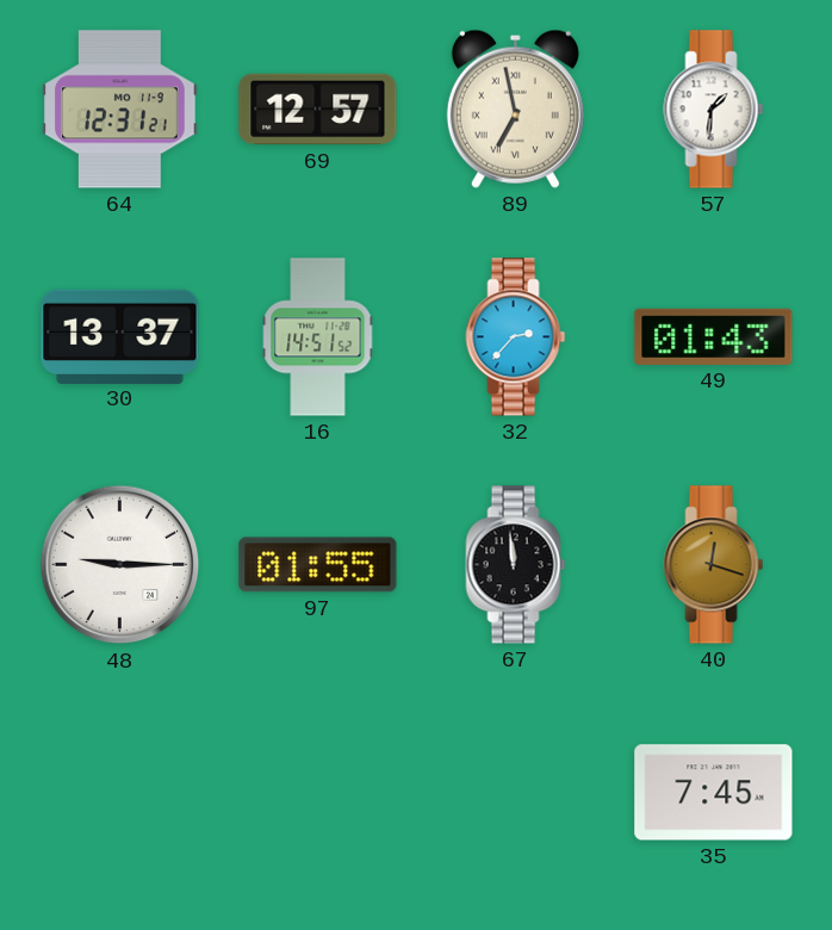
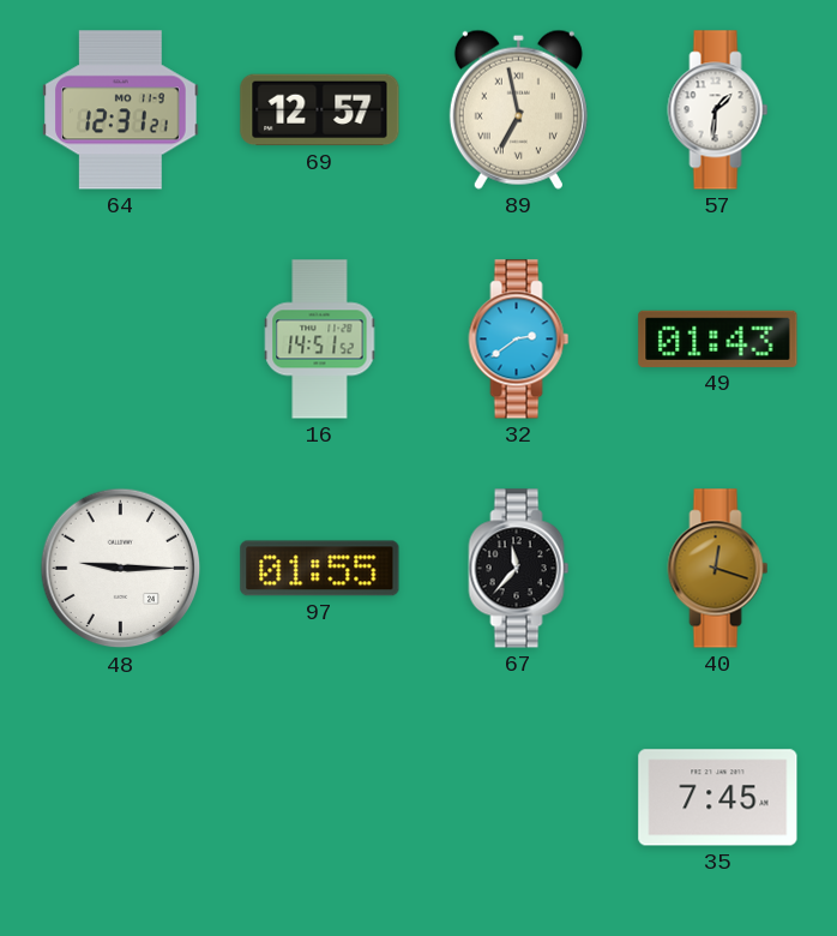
30: 13:37 -> none
32: 2:37 -> 2:39
67: 11:59 -> 11:37
